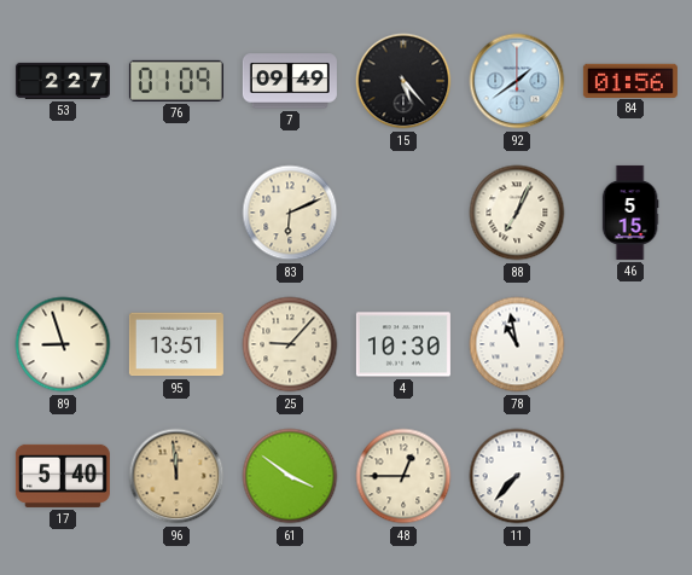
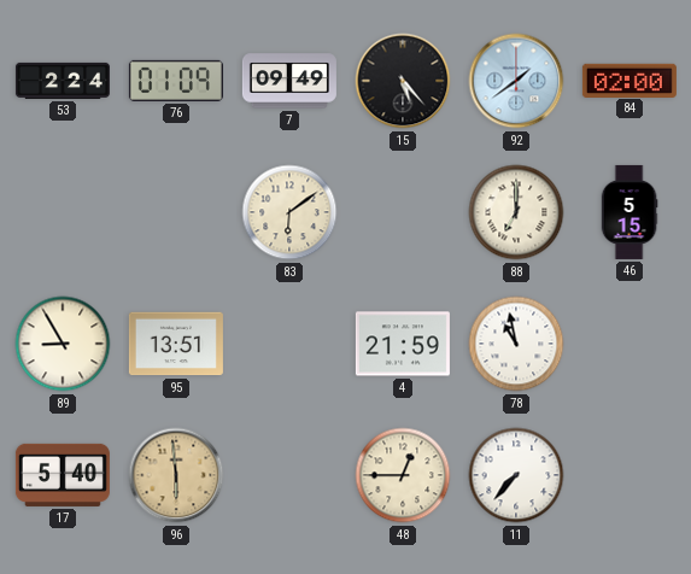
53: 2:27 -> 2:24
84: 01:56 -> 02:00
83: 6:11 -> 6:09
88: 7:04 -> 7:00
89: 8:57 -> 8:55
25: 9:07 -> none
4: 10:30 -> 21:59
96: 11:59 -> 5:59
61: 3:51 -> none
